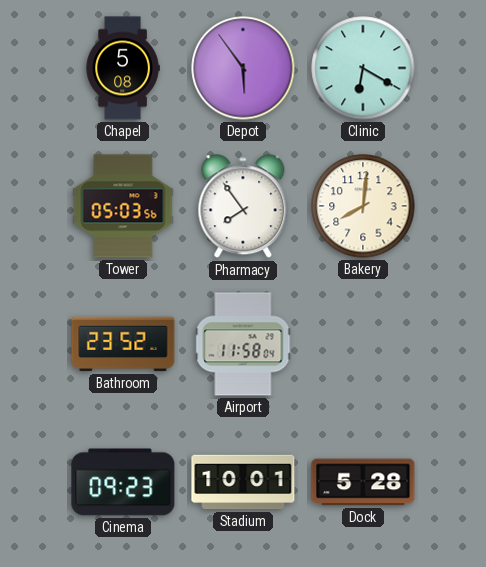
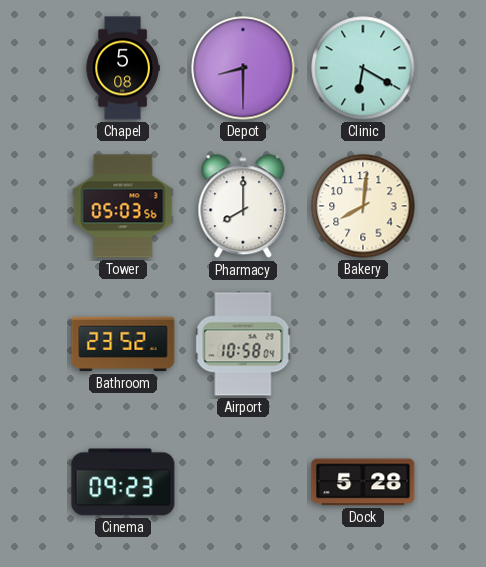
Depot: 5:54 -> 8:30
Pharmacy: 7:54 -> 8:00
Airport: 11:58 -> 10:58
Stadium: 10:01 -> none
